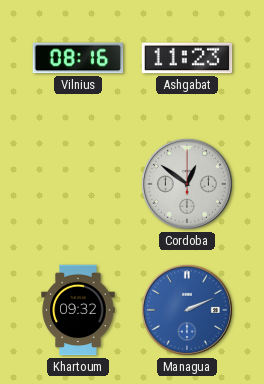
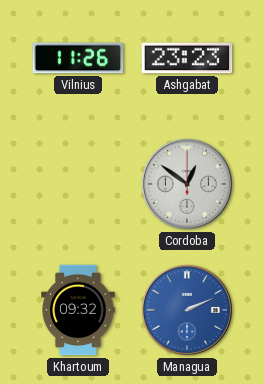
Vilnius: 08:16 -> 11:26
Ashgabat: 11:23 -> 23:23
